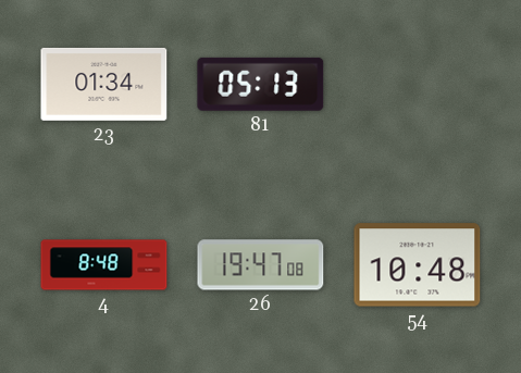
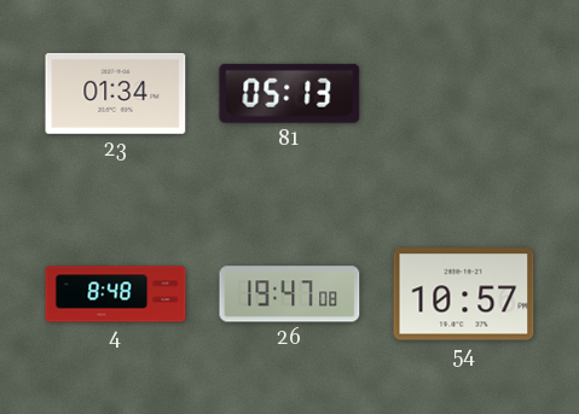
54: 10:48 -> 10:57
